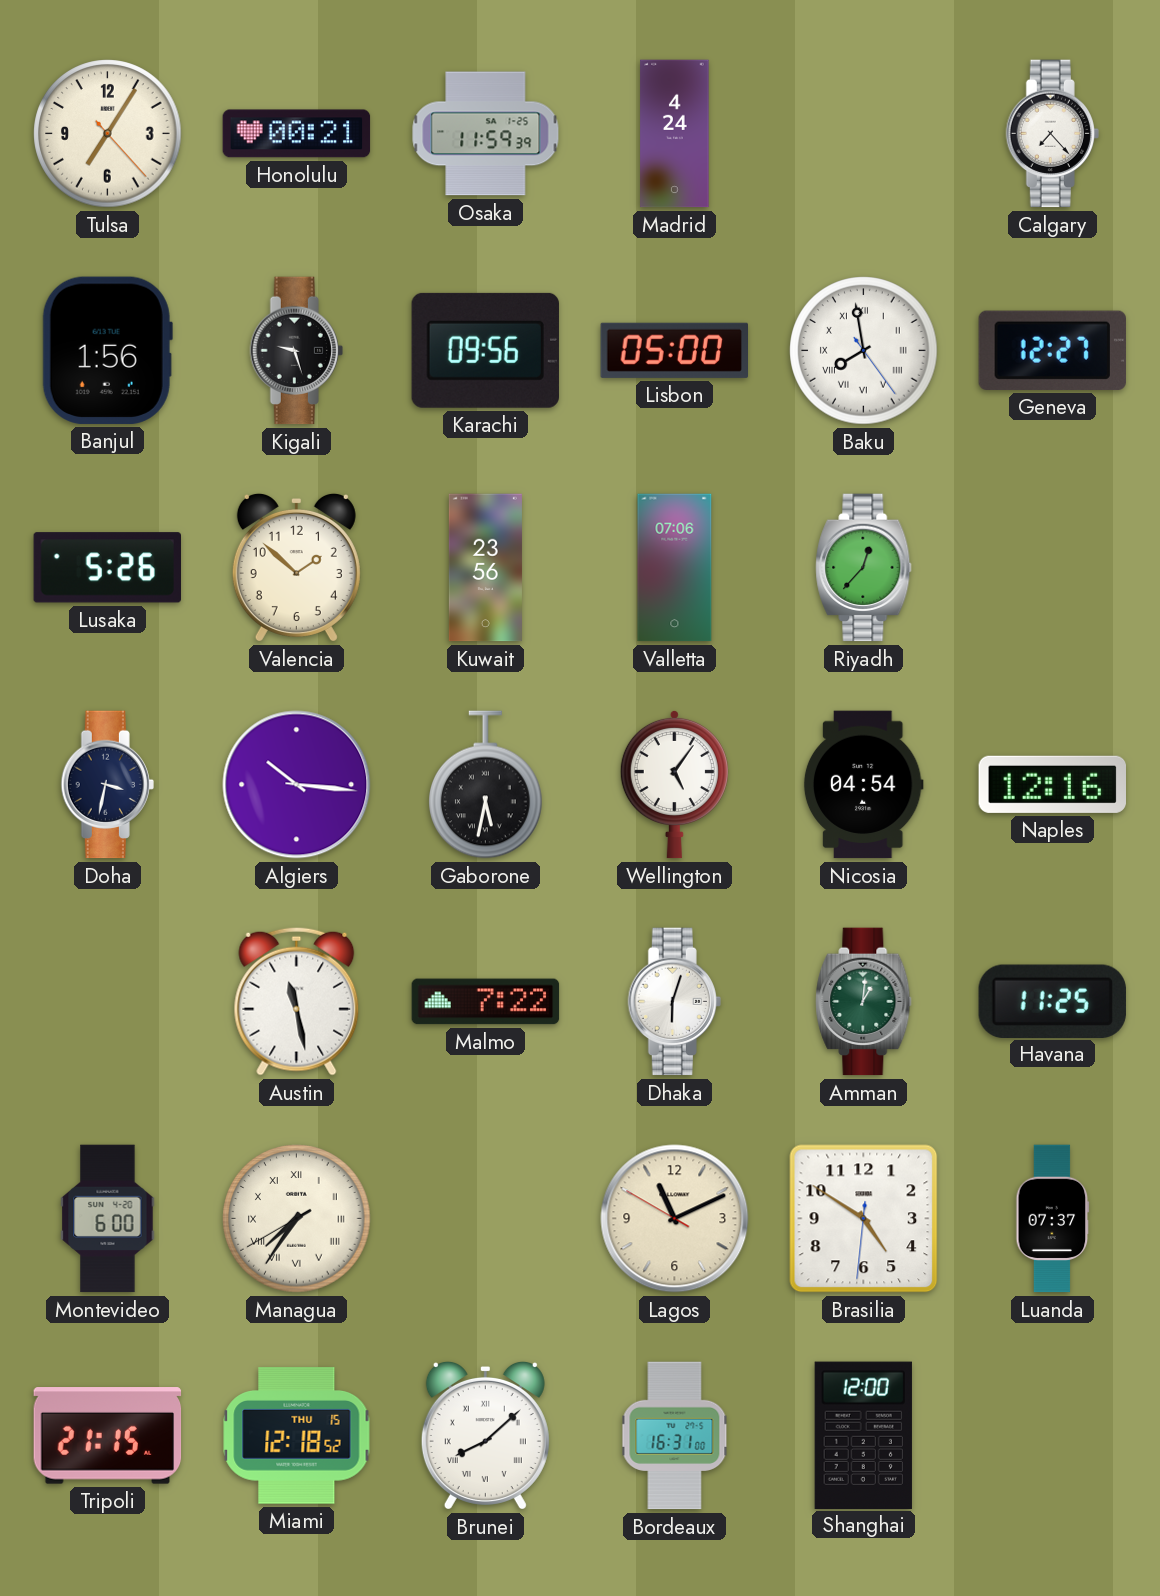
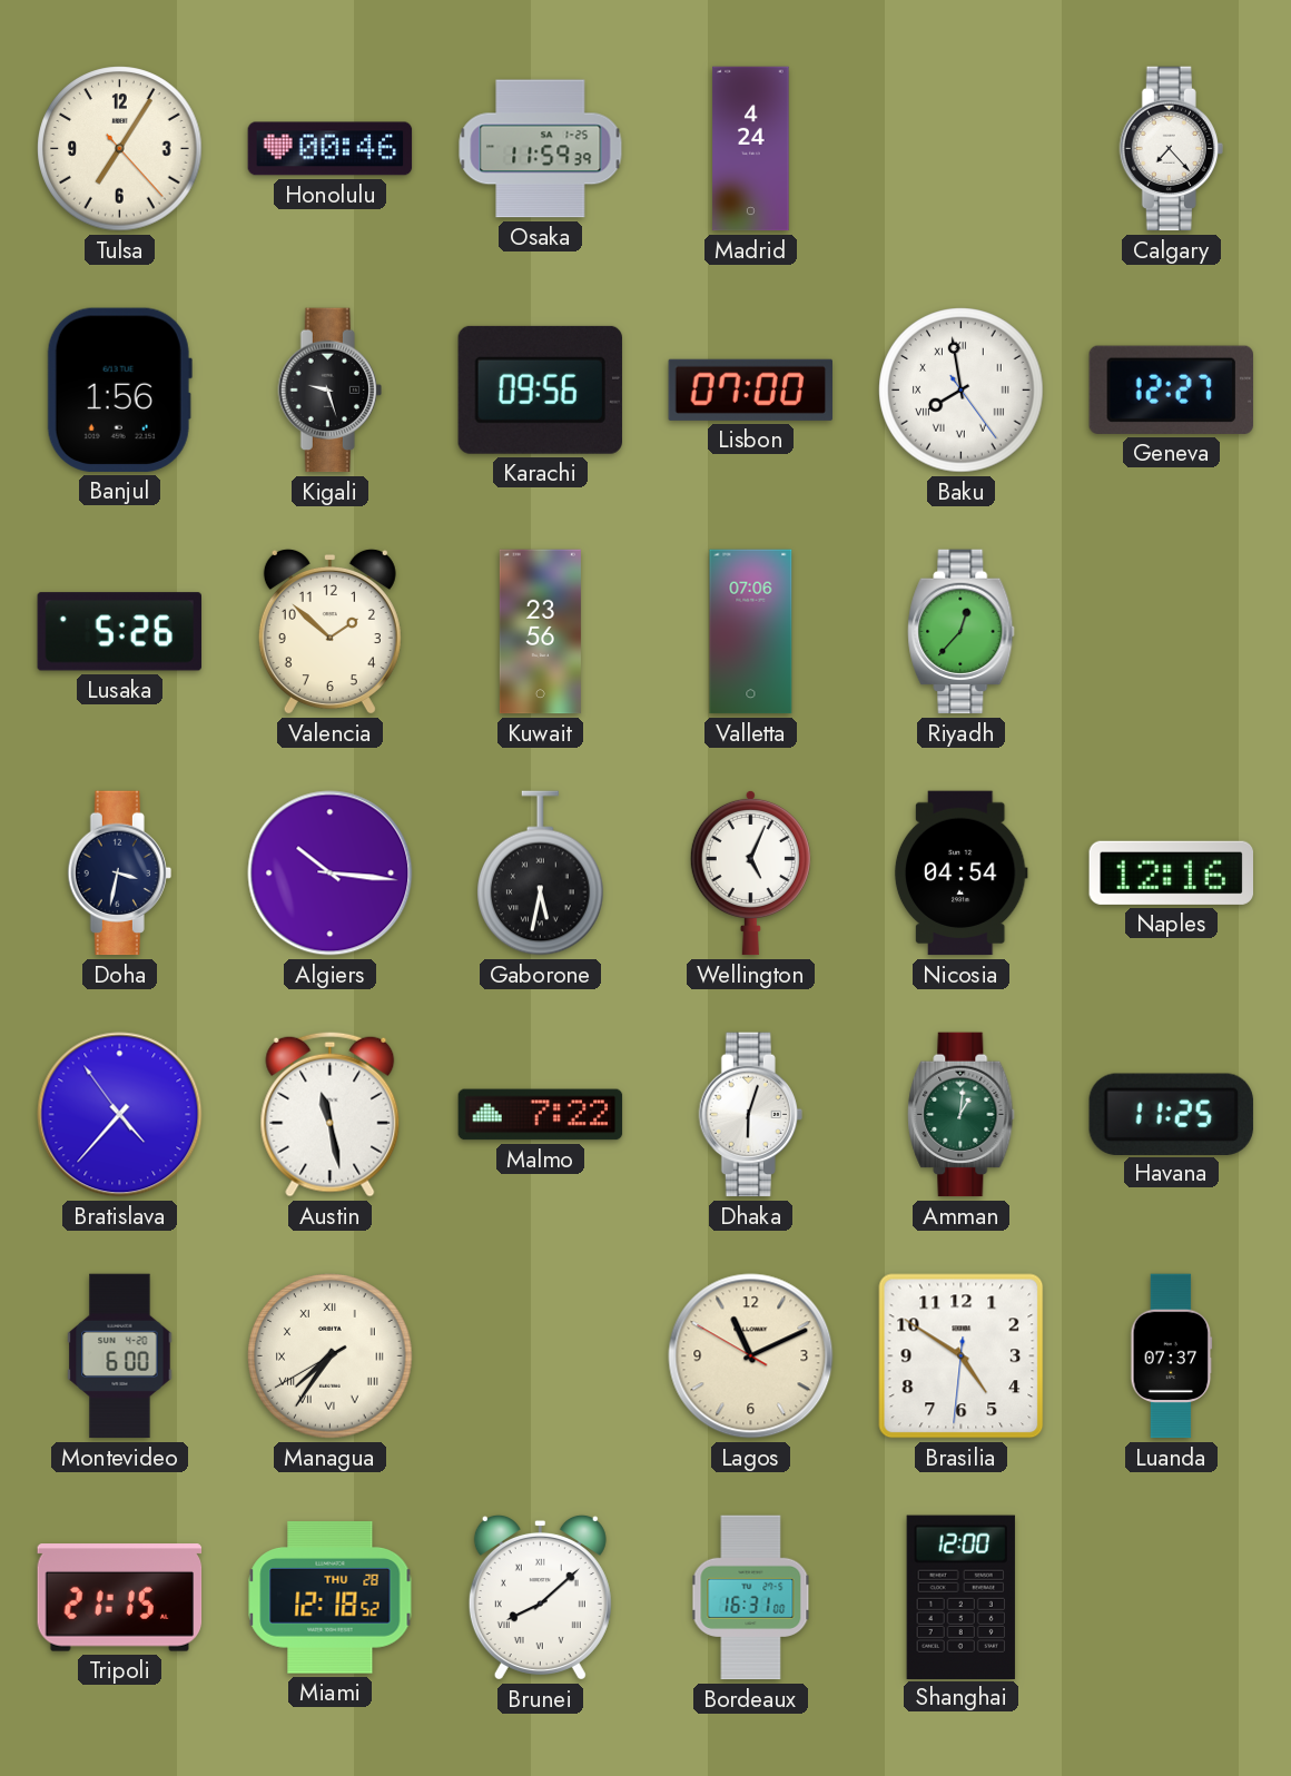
Honolulu: 00:21 -> 00:46
Lisbon: 05:00 -> 07:00
Wellington: 5:06 -> 5:04
Bratislava: none -> 4:36
Miami date: THU 15 -> THU 28
